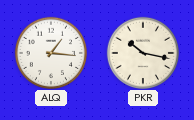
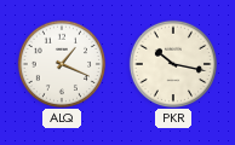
ALQ: 1:16 -> 1:19
